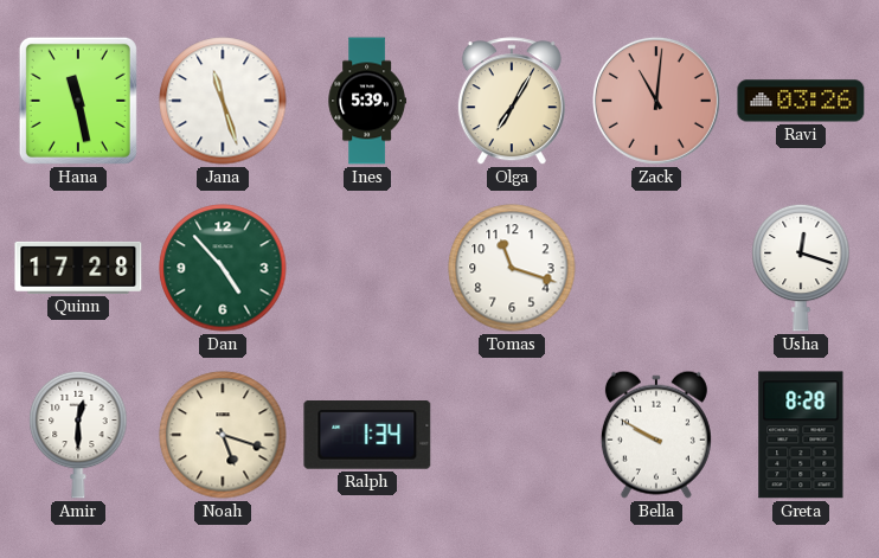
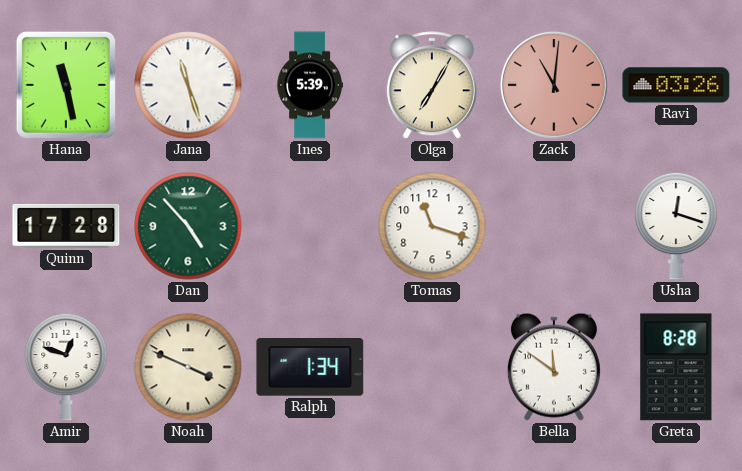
Amir: 12:30 -> 12:48
Noah: 5:18 -> 3:49
Bella: 9:50 -> 11:51
